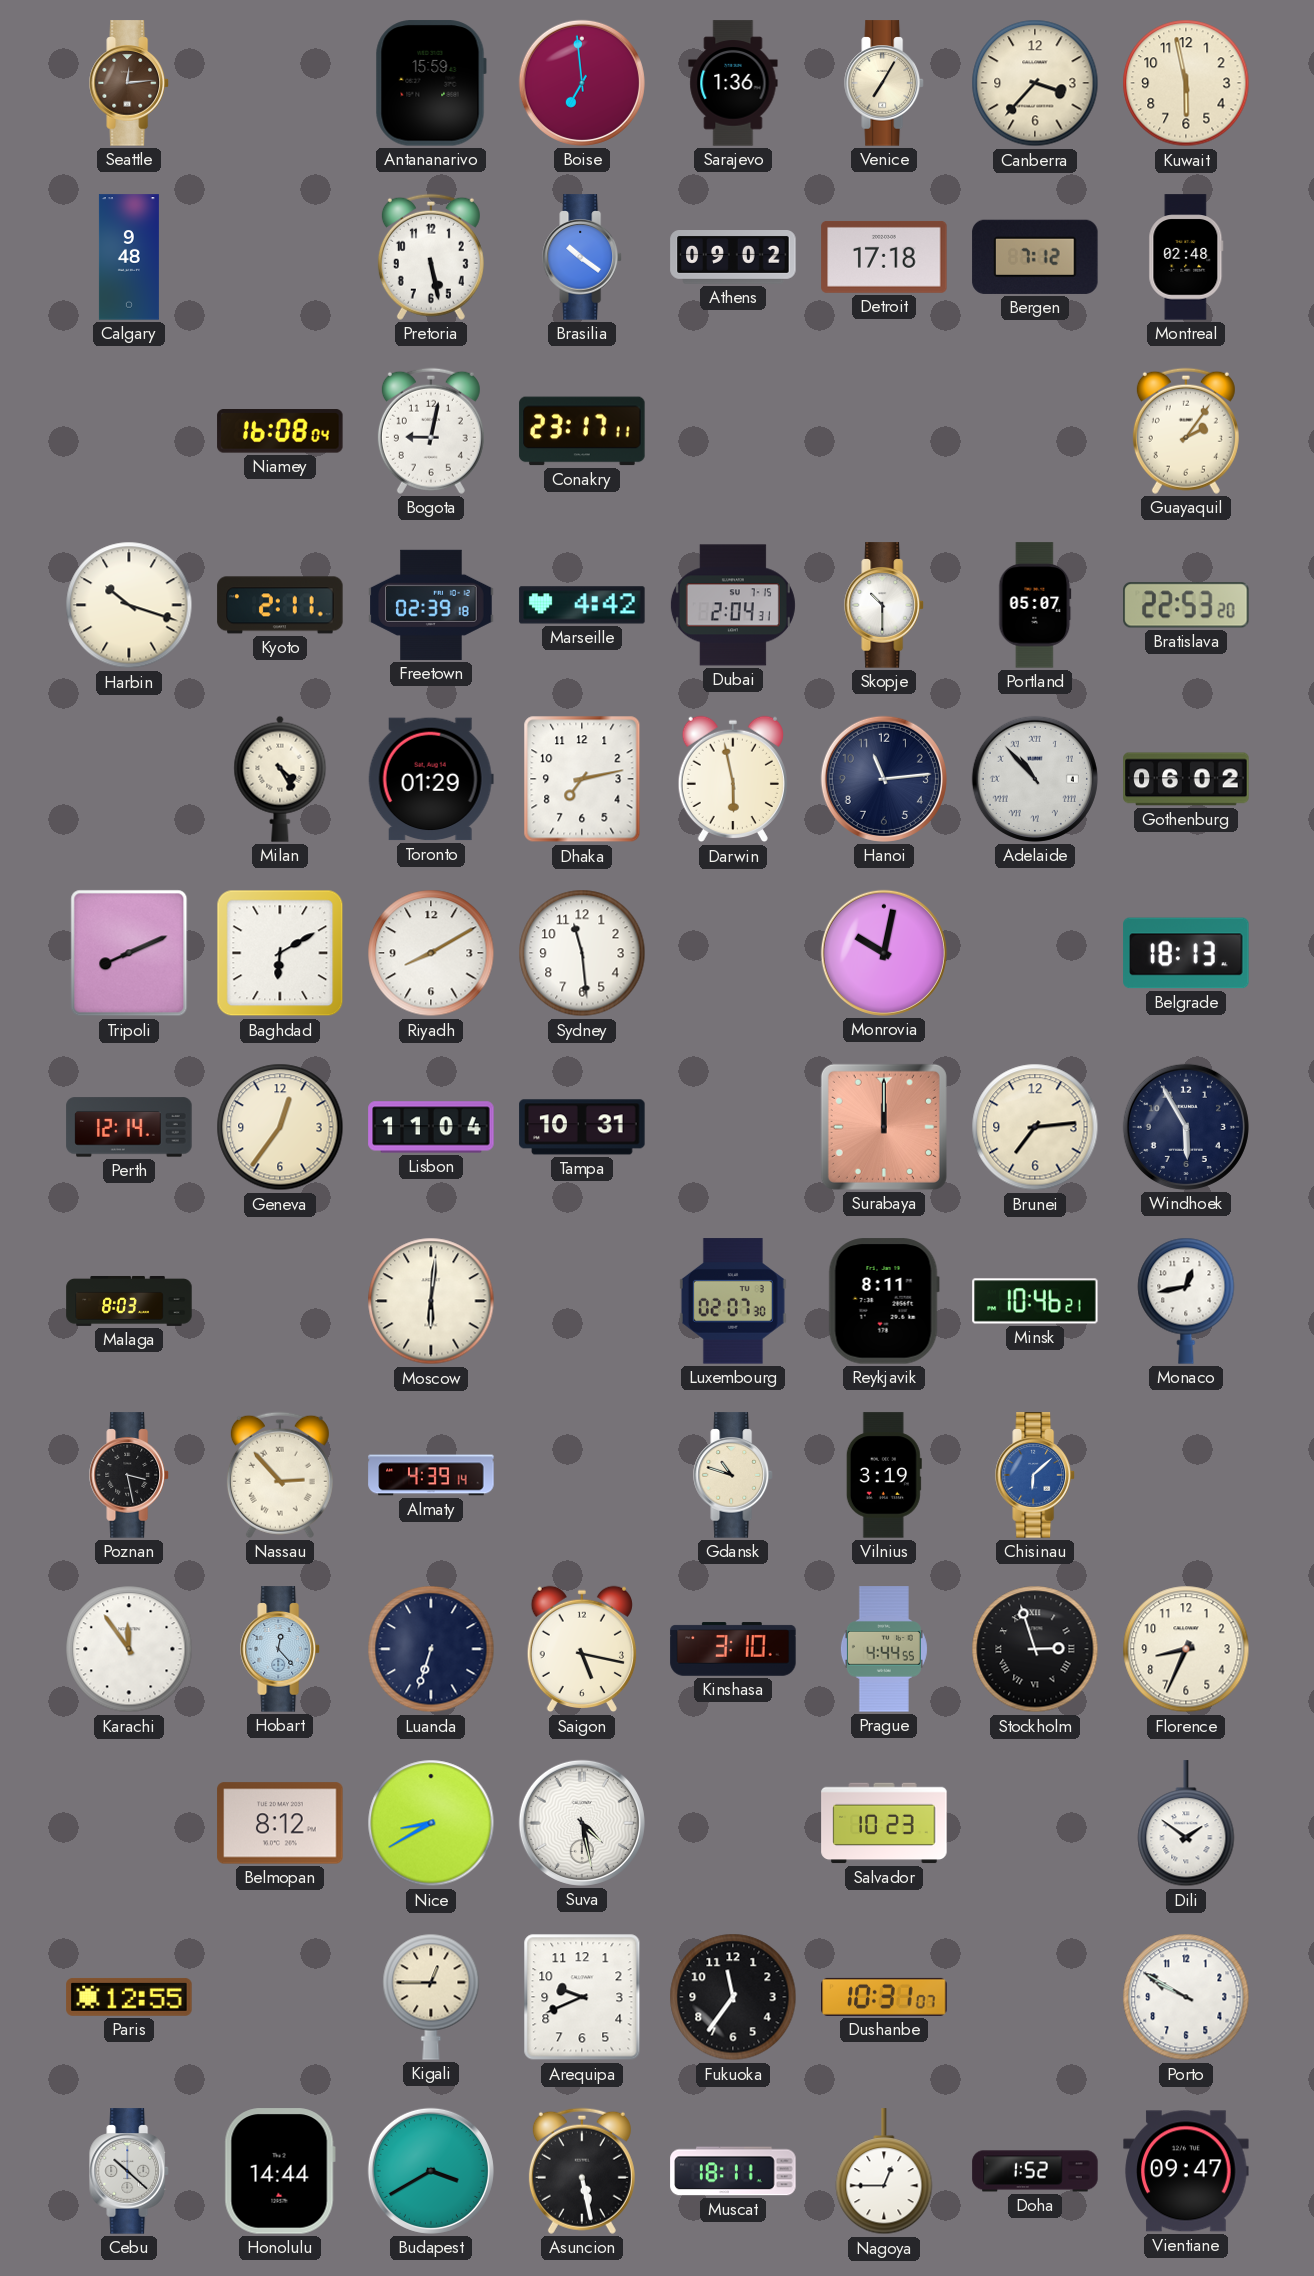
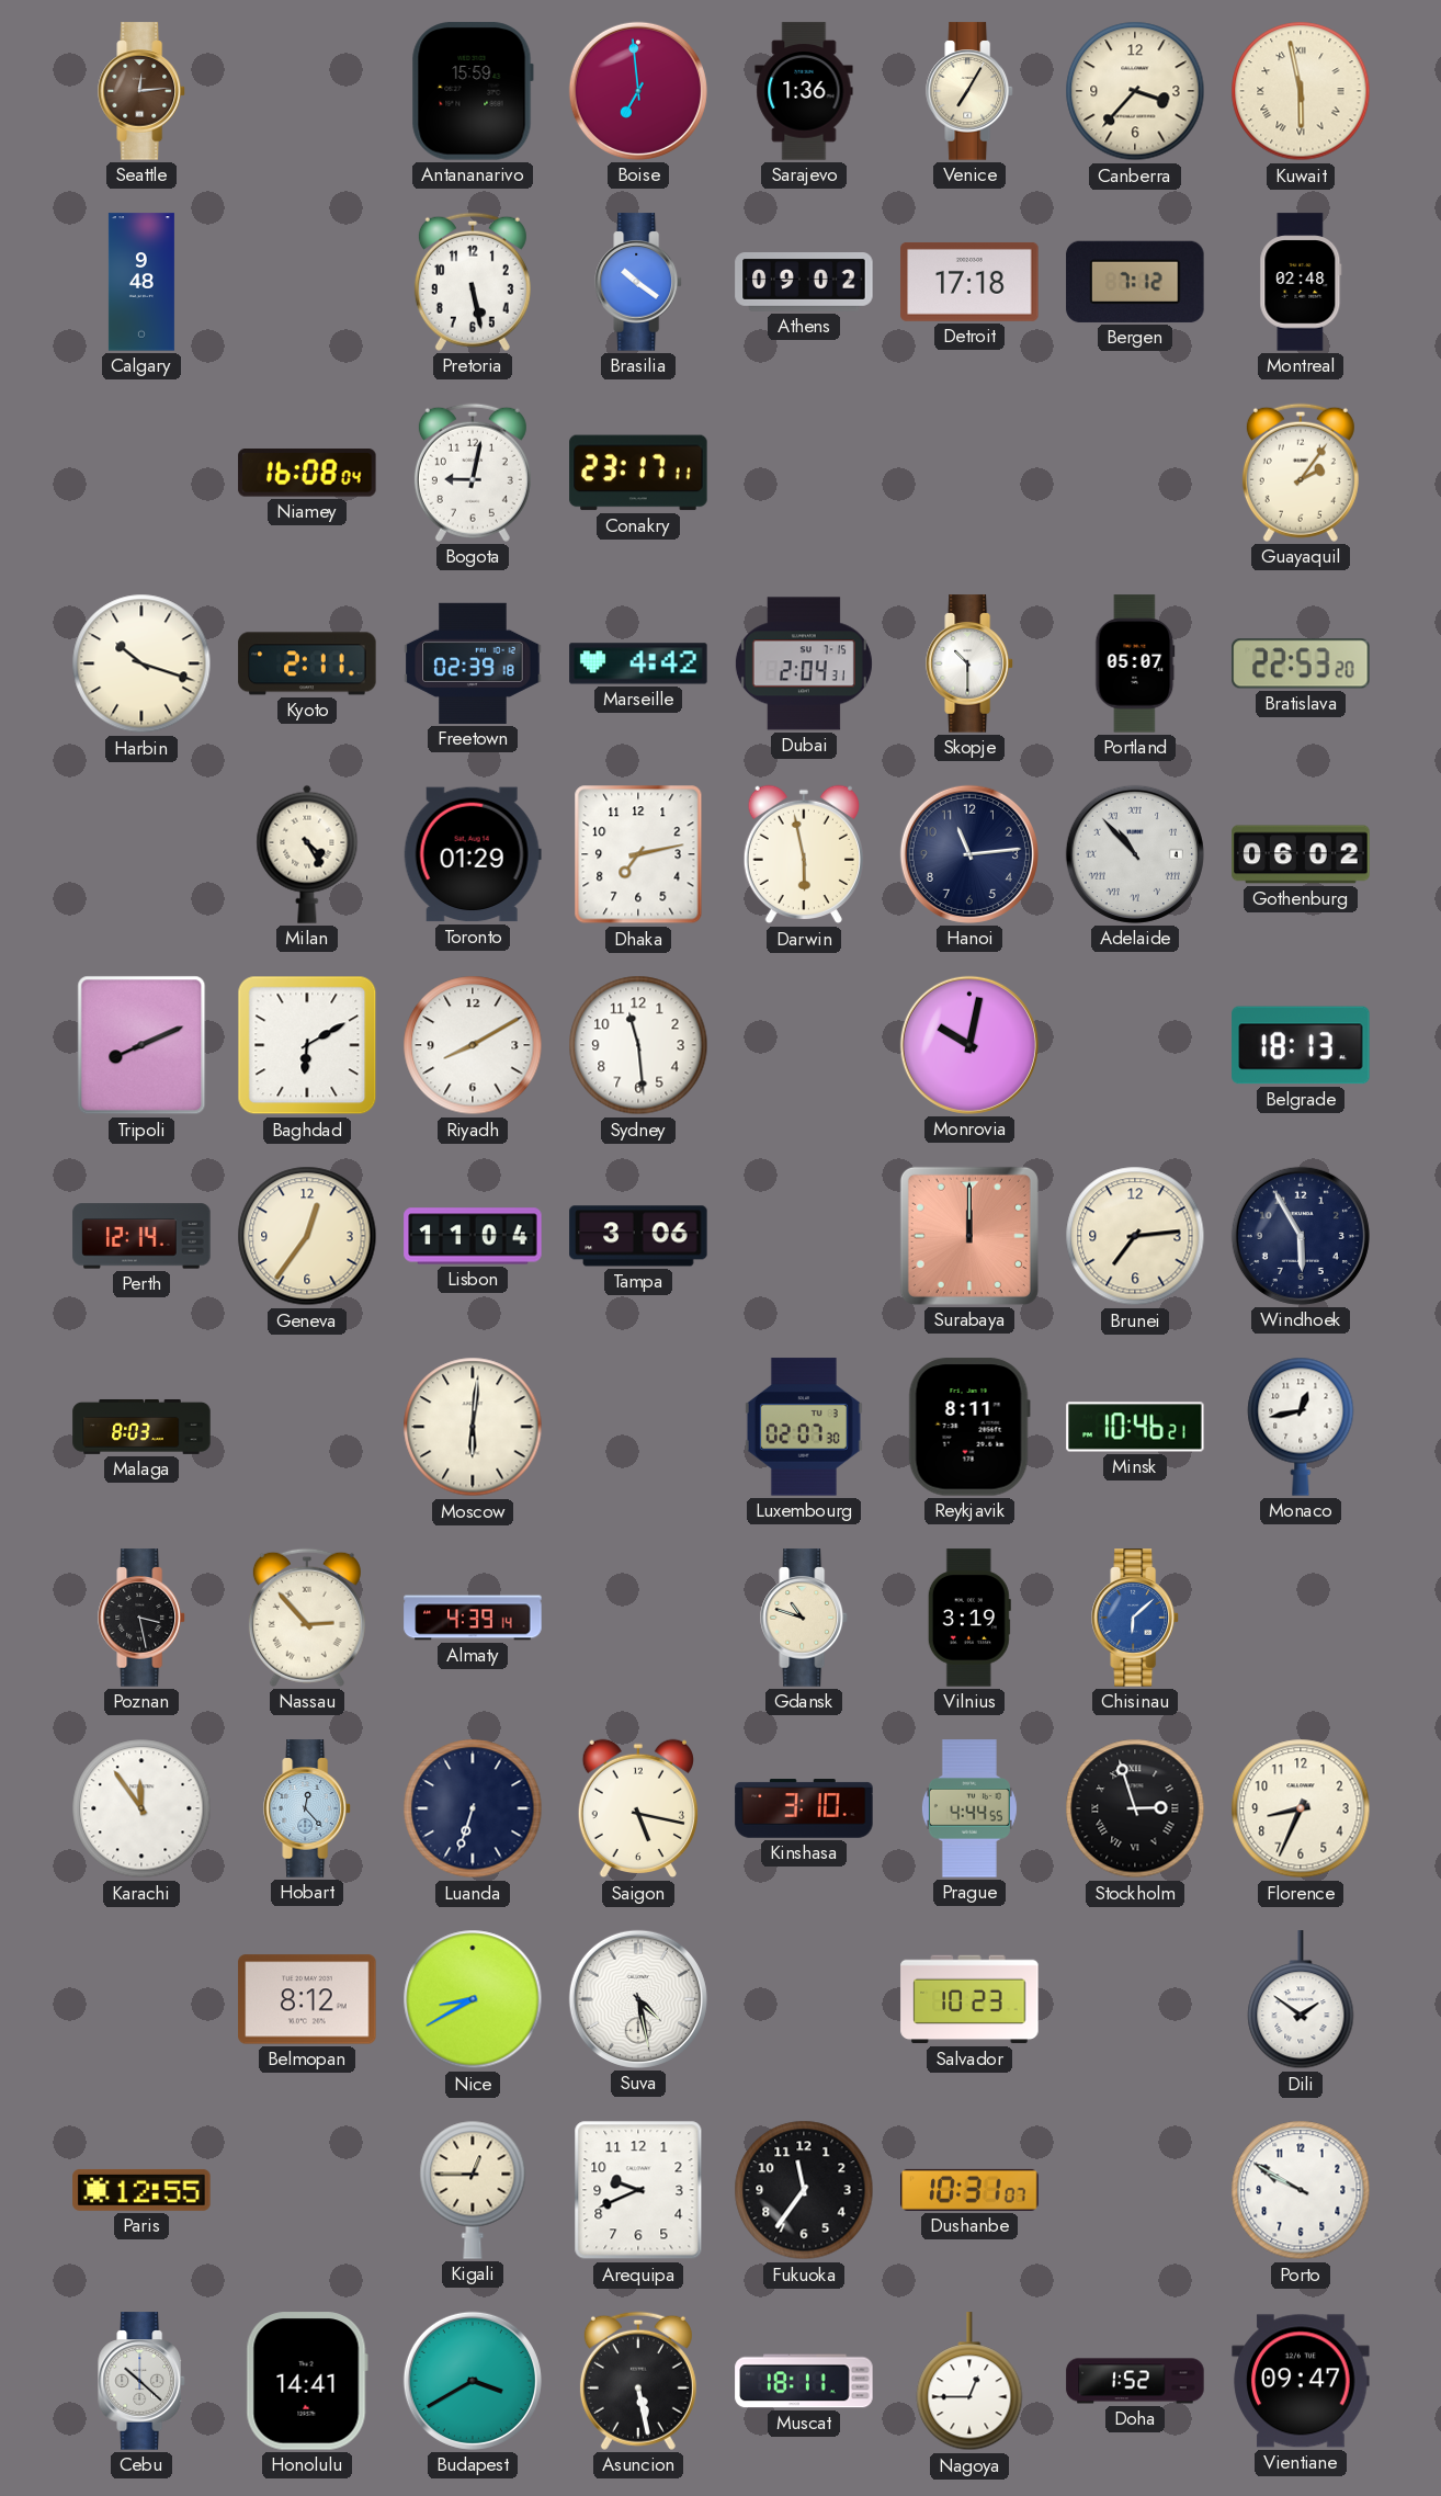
Kuwait numerals: Arabic -> Roman
Tampa: 10:31 -> 3:06
Honolulu: 14:44 -> 14:41
